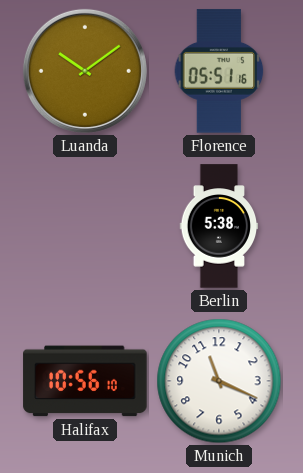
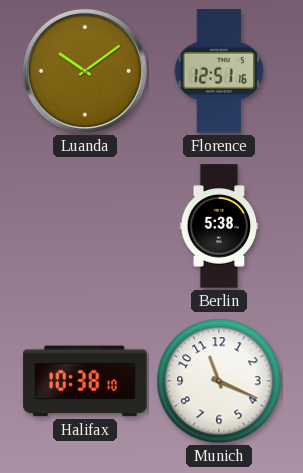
Florence: 05:51 -> 12:51
Halifax: 10:56 -> 10:38
